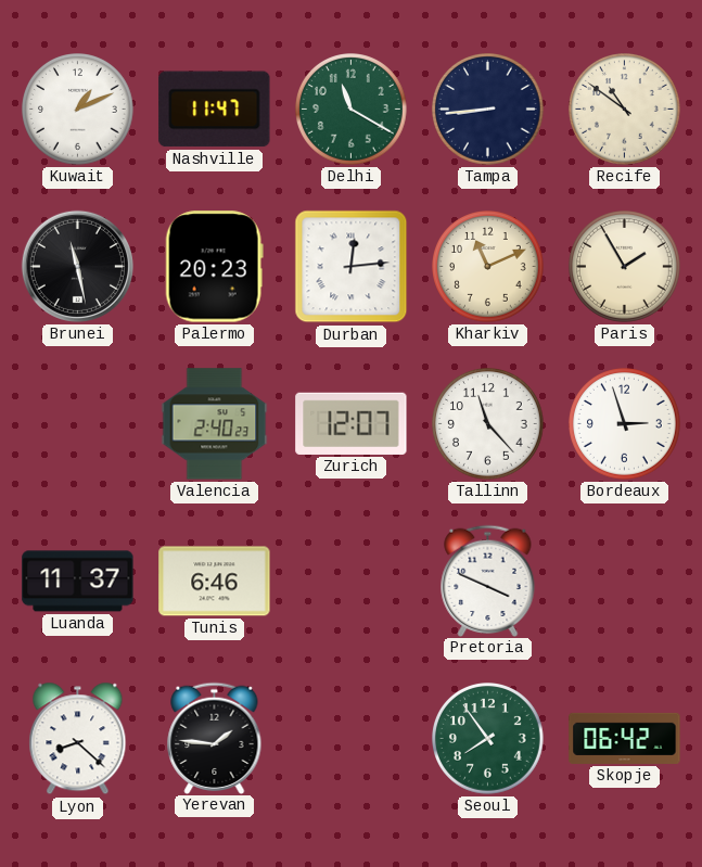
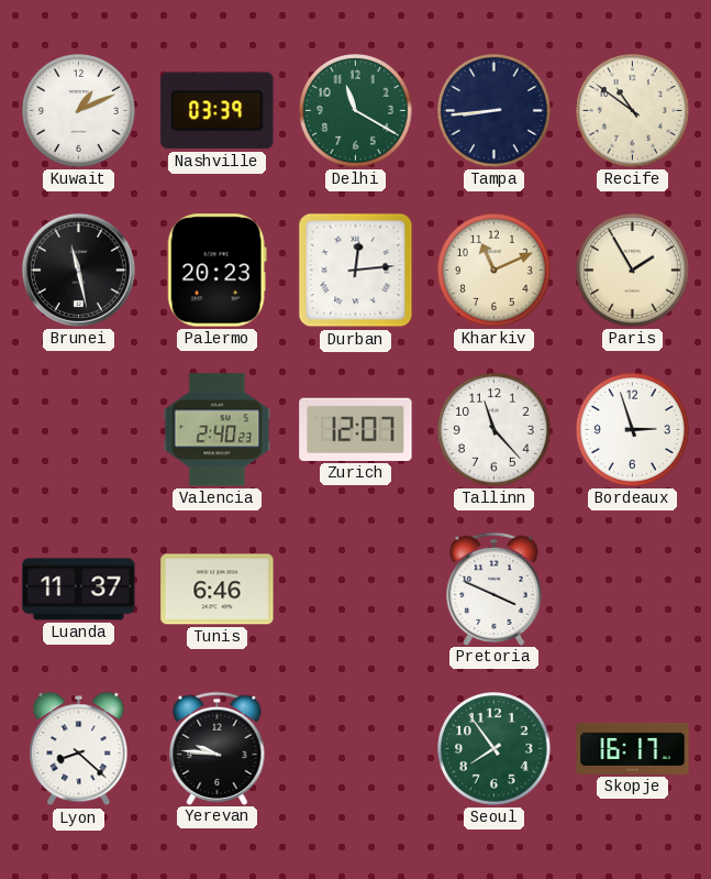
Nashville: 11:47 -> 03:39
Yerevan: 1:46 -> 9:46
Skopje: 06:42 -> 16:17
